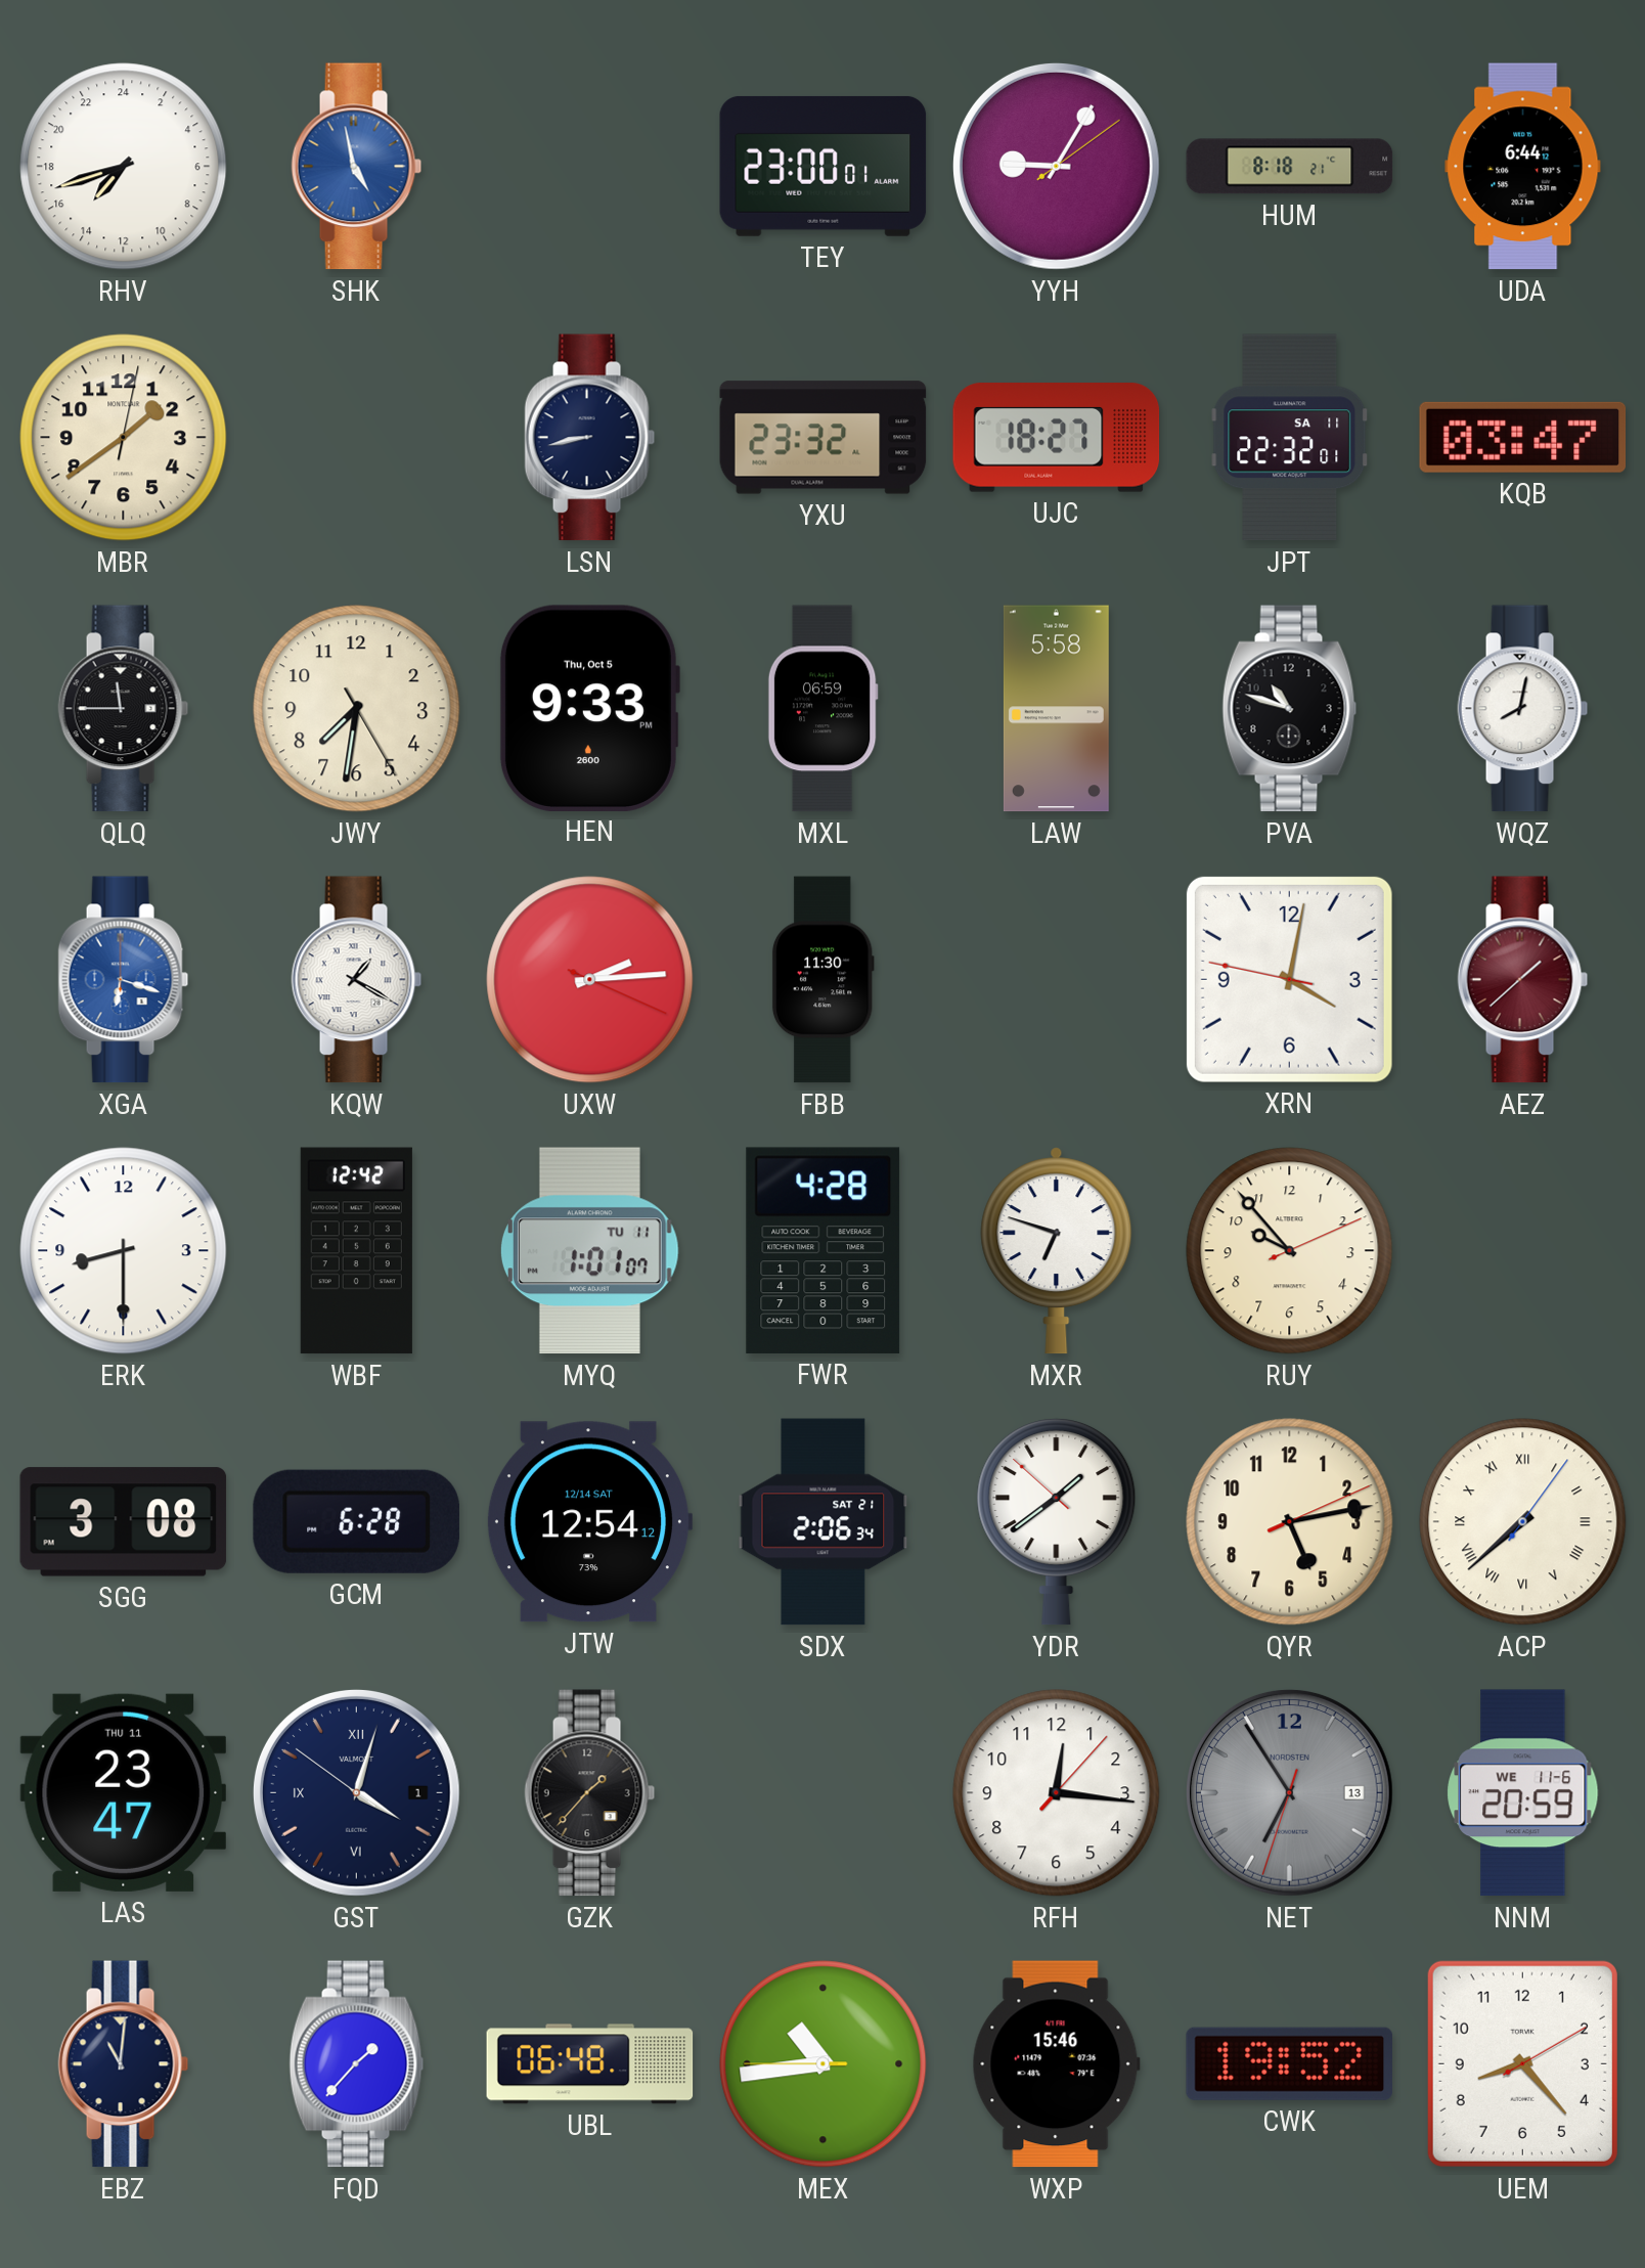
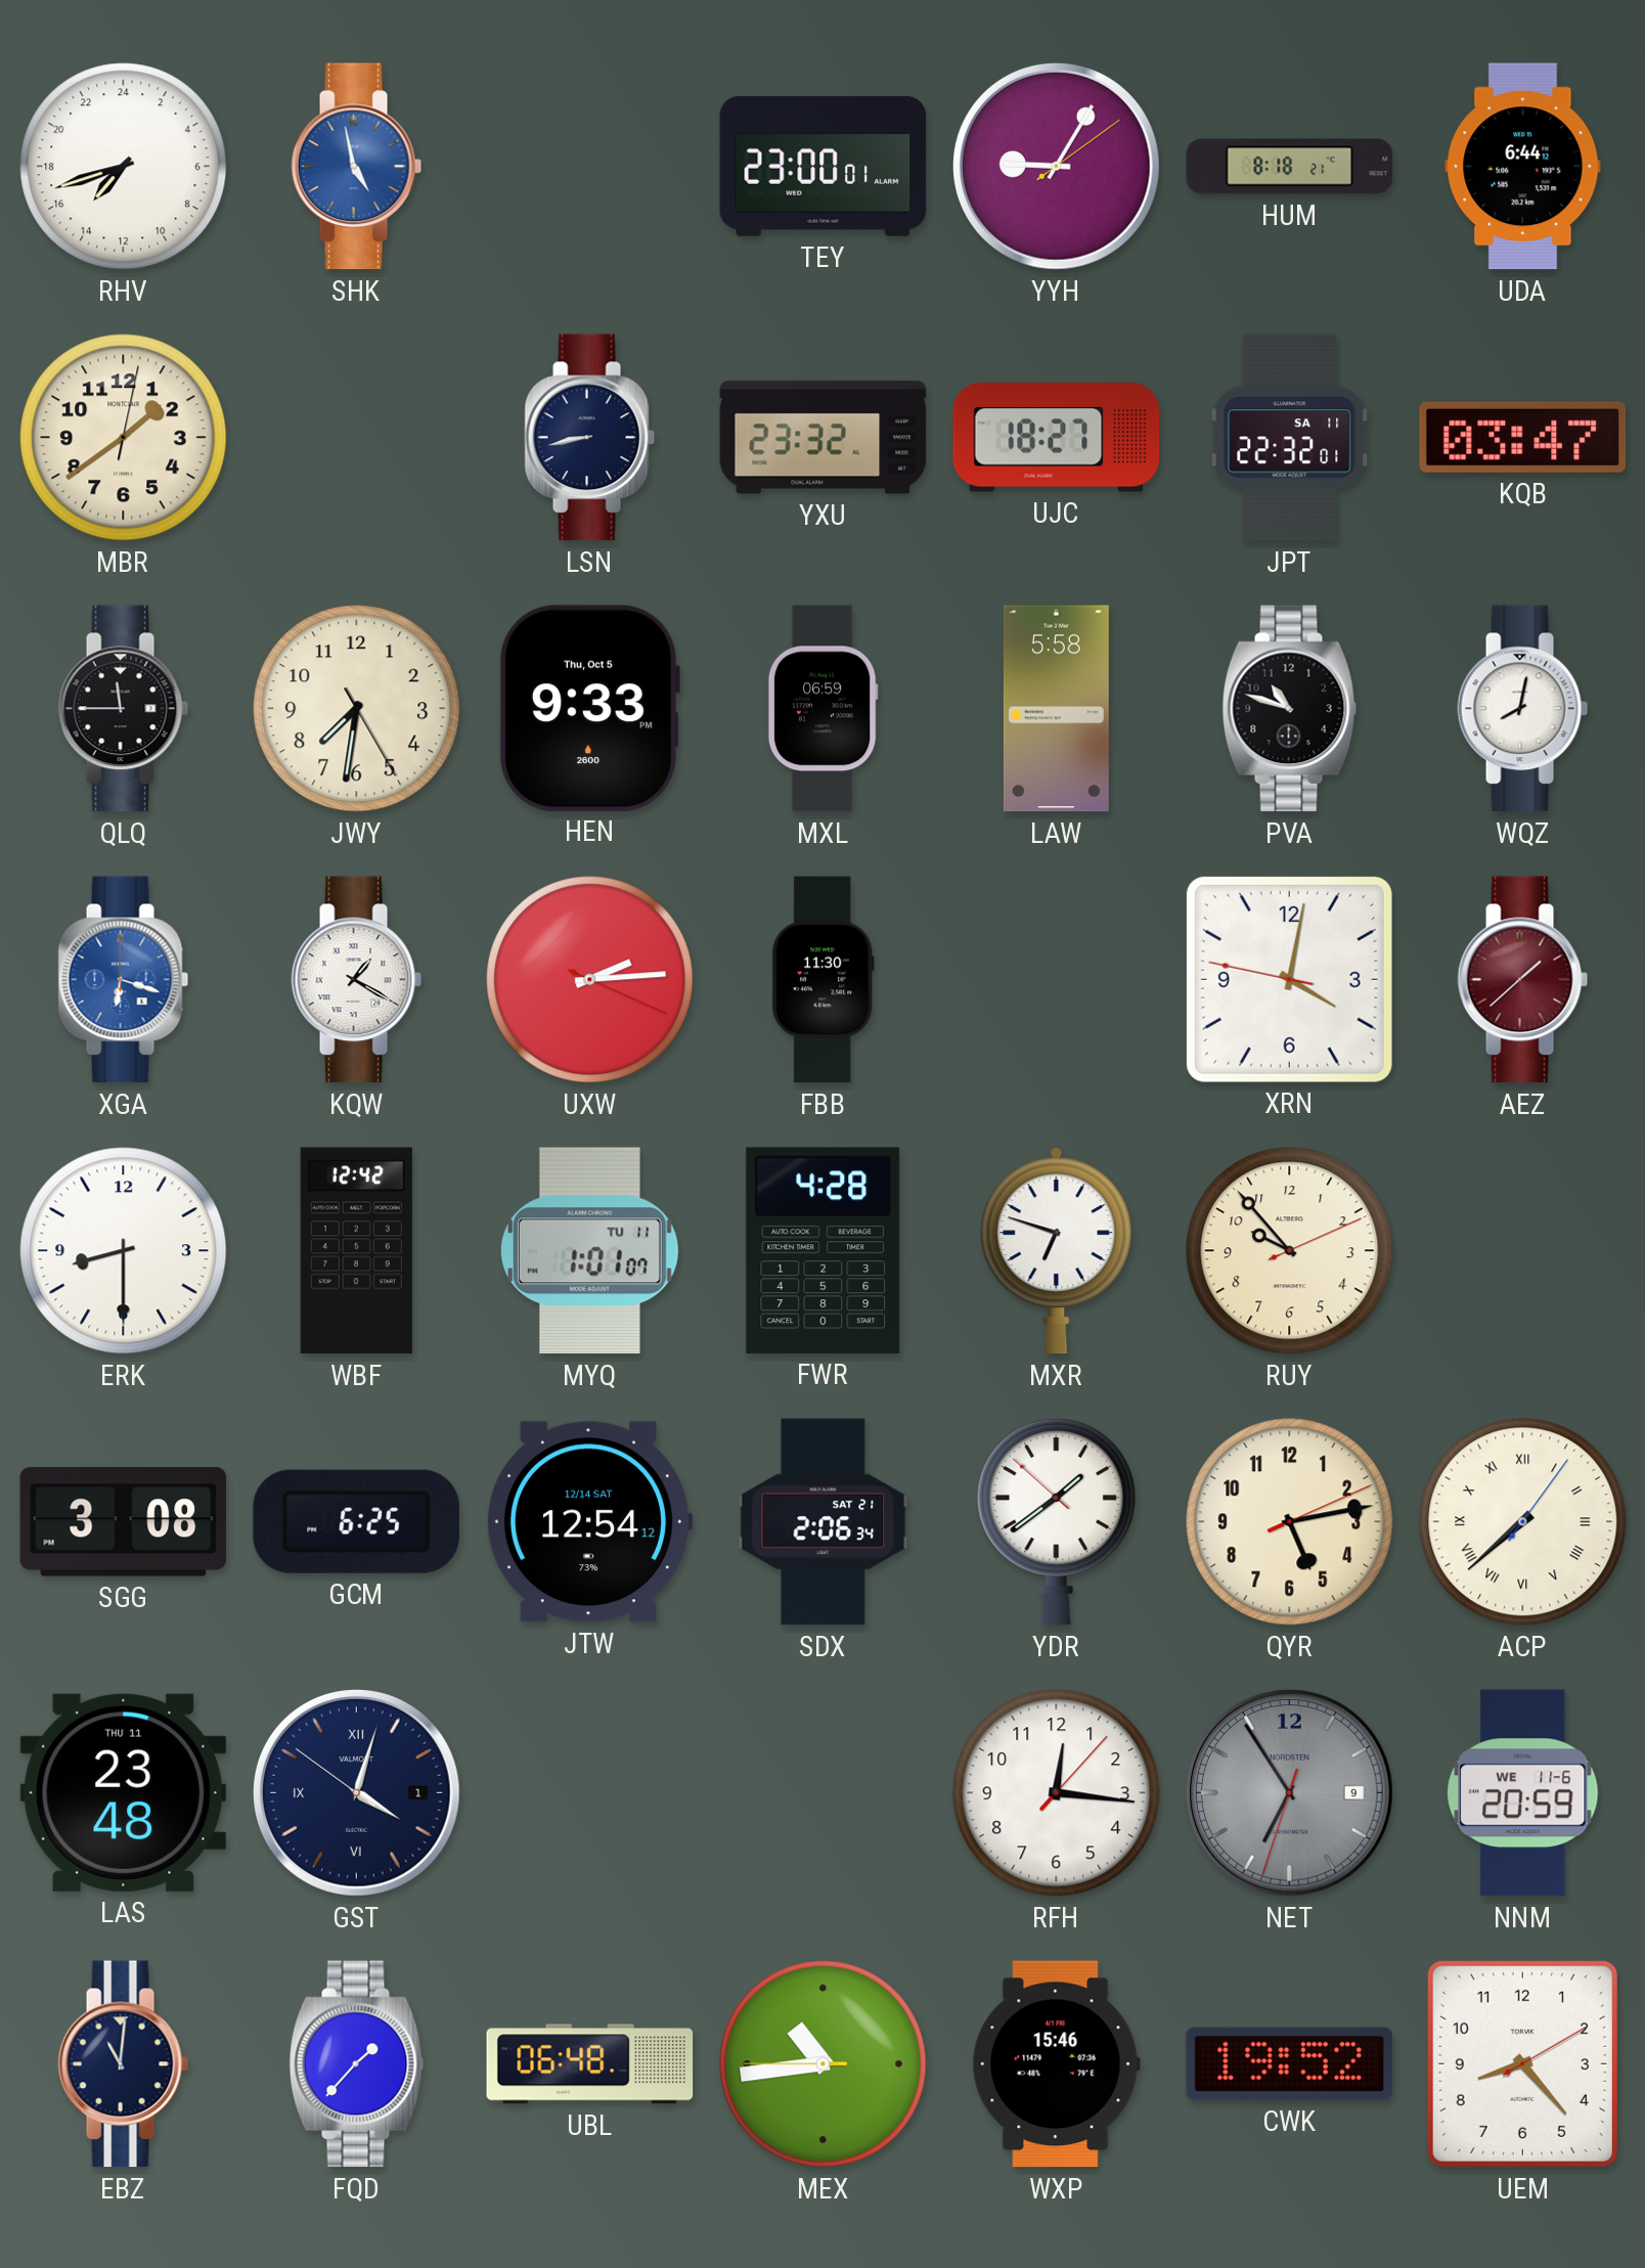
GCM: 6:28 -> 6:25
LAS: 23:47 -> 23:48
GZK: 1:37 -> none
NET date: 13 -> 9
